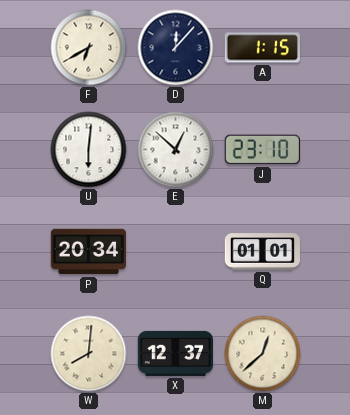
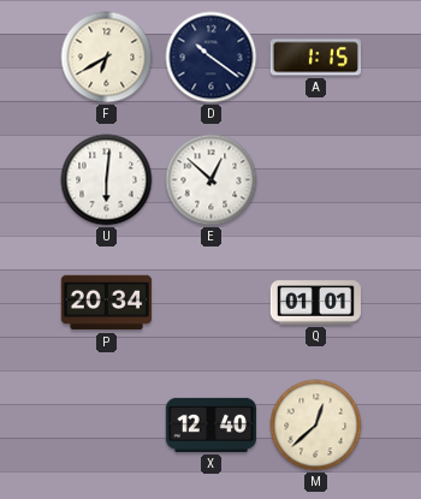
D: 12:07 -> 10:21
J: 23:10 -> none
W: 8:01 -> none
X: 12:37 -> 12:40
